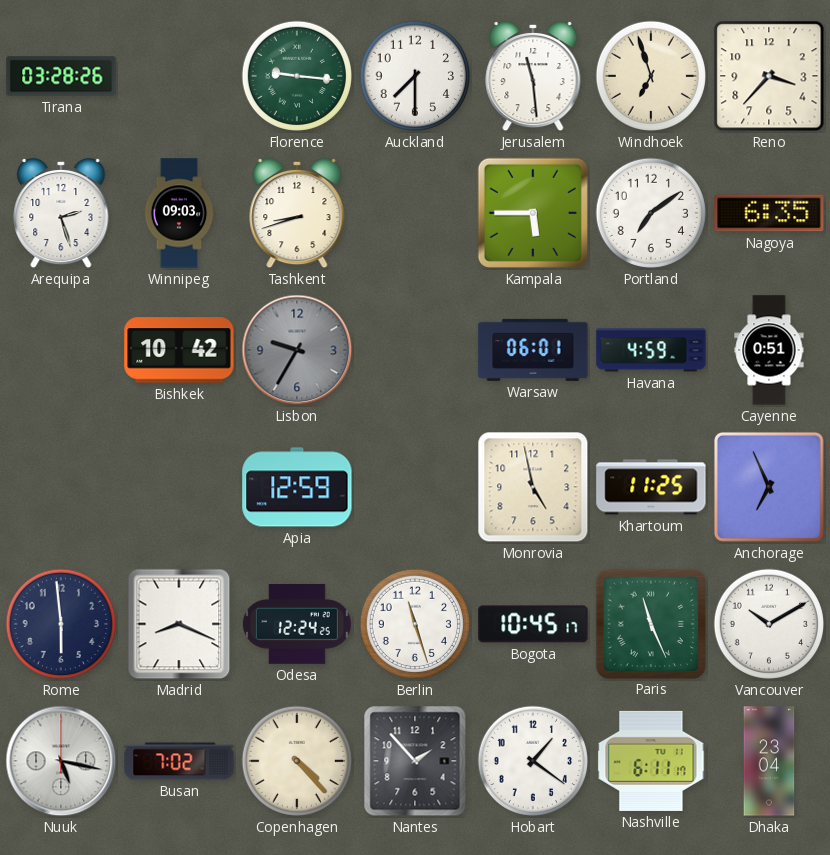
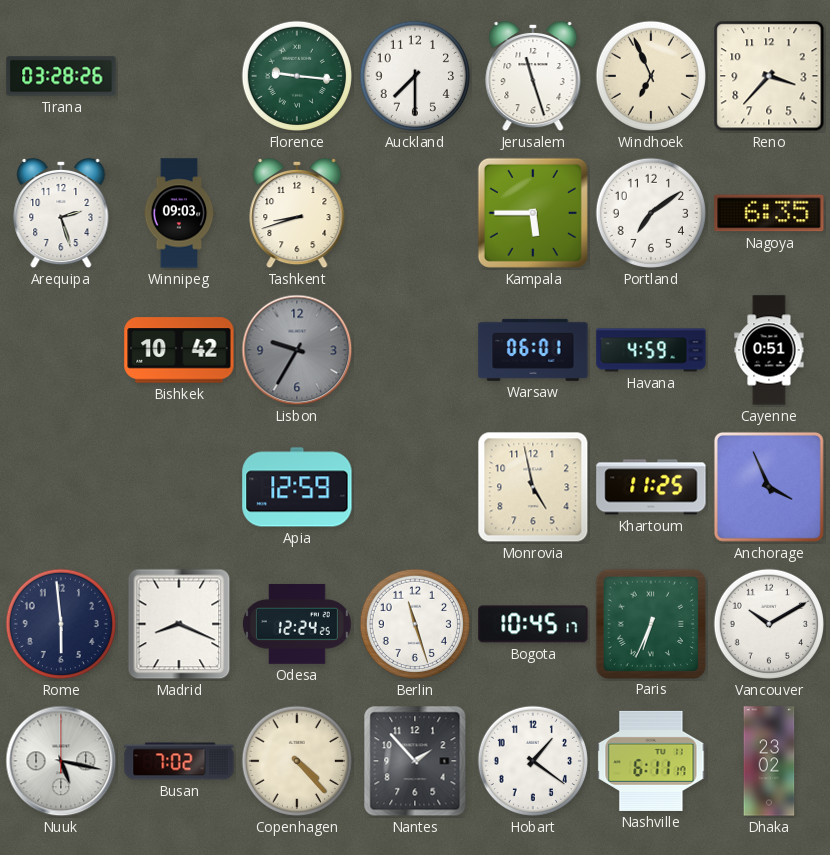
Jerusalem: 11:29 -> 11:27
Windhoek: 6:57 -> 6:56
Anchorage: 6:56 -> 3:56
Paris: 11:26 -> 6:34
Dhaka: 23:04 -> 23:02
